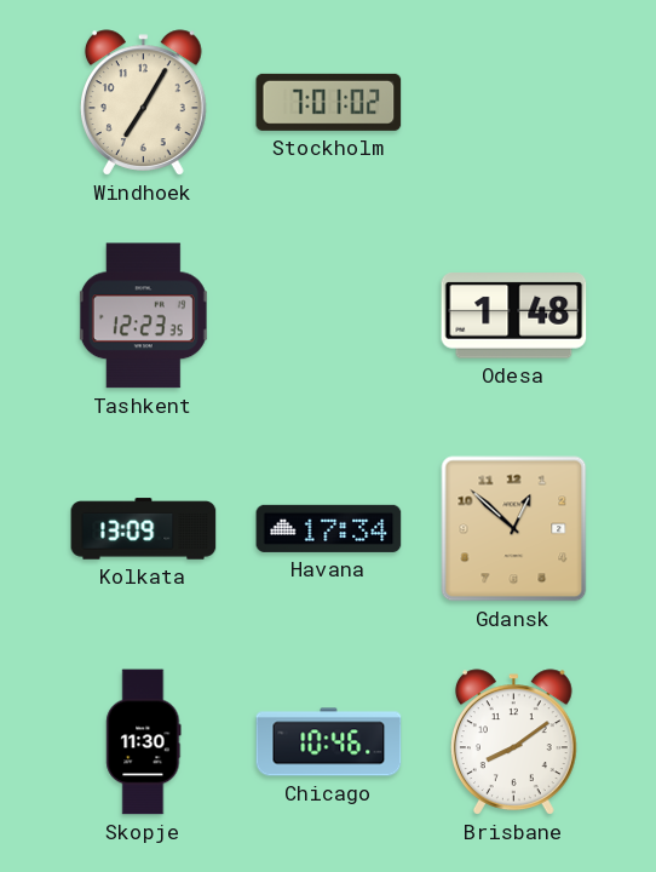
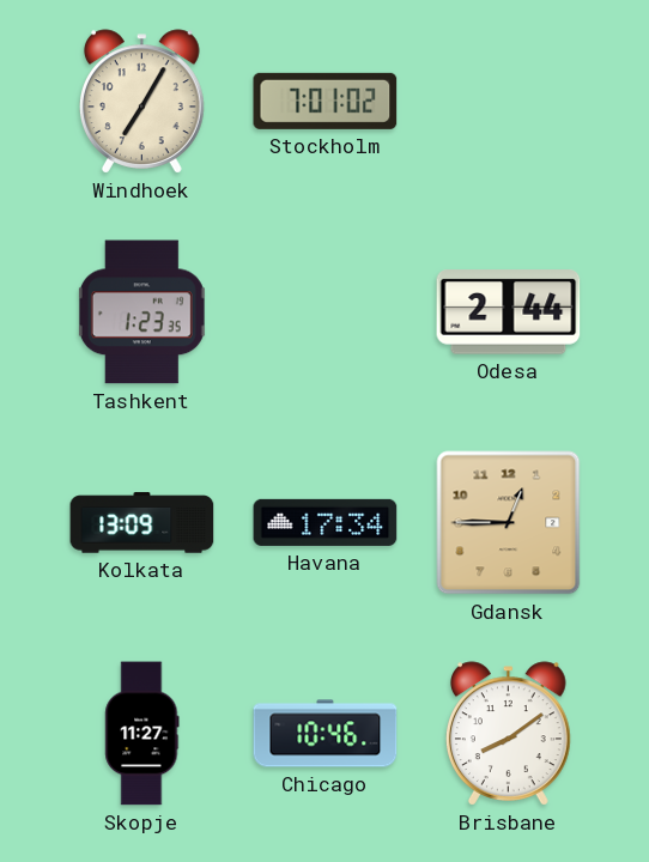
Tashkent: 12:23 -> 1:23
Odesa: 1:48 -> 2:44
Gdansk: 12:52 -> 12:45
Skopje: 11:30 -> 11:27
